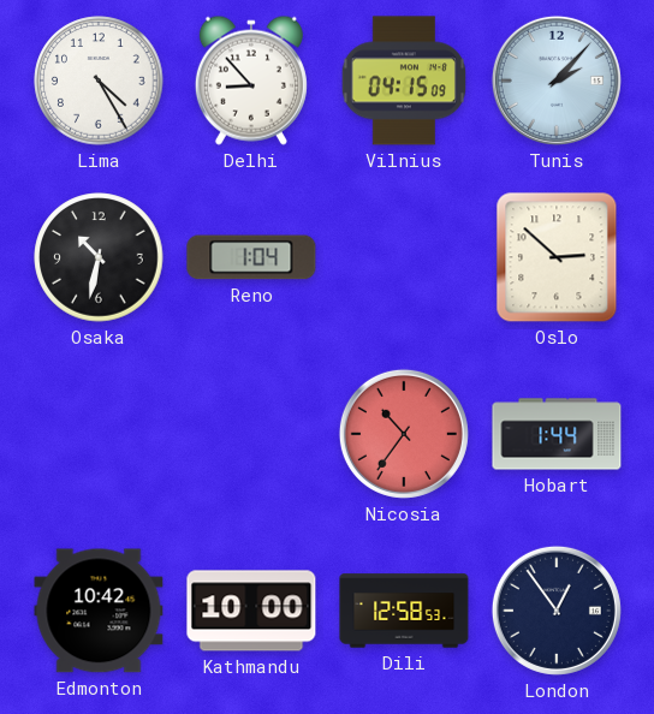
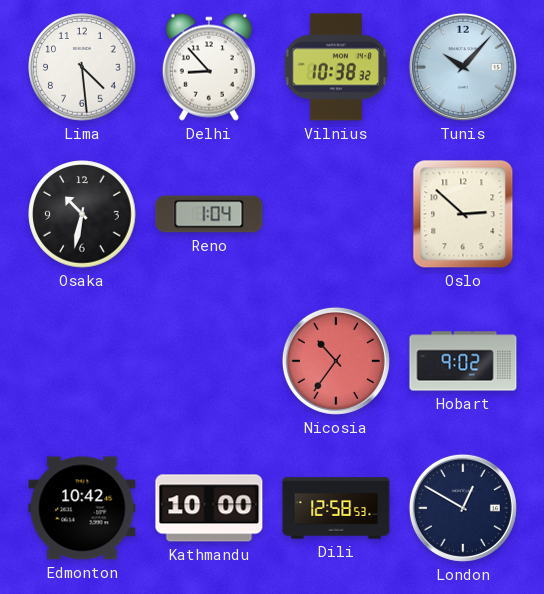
Lima: 4:25 -> 4:29
Vilnius: 04:15 -> 10:38
Tunis: 2:07 -> 10:07
Hobart: 1:44 -> 9:02
London: 12:54 -> 12:50
